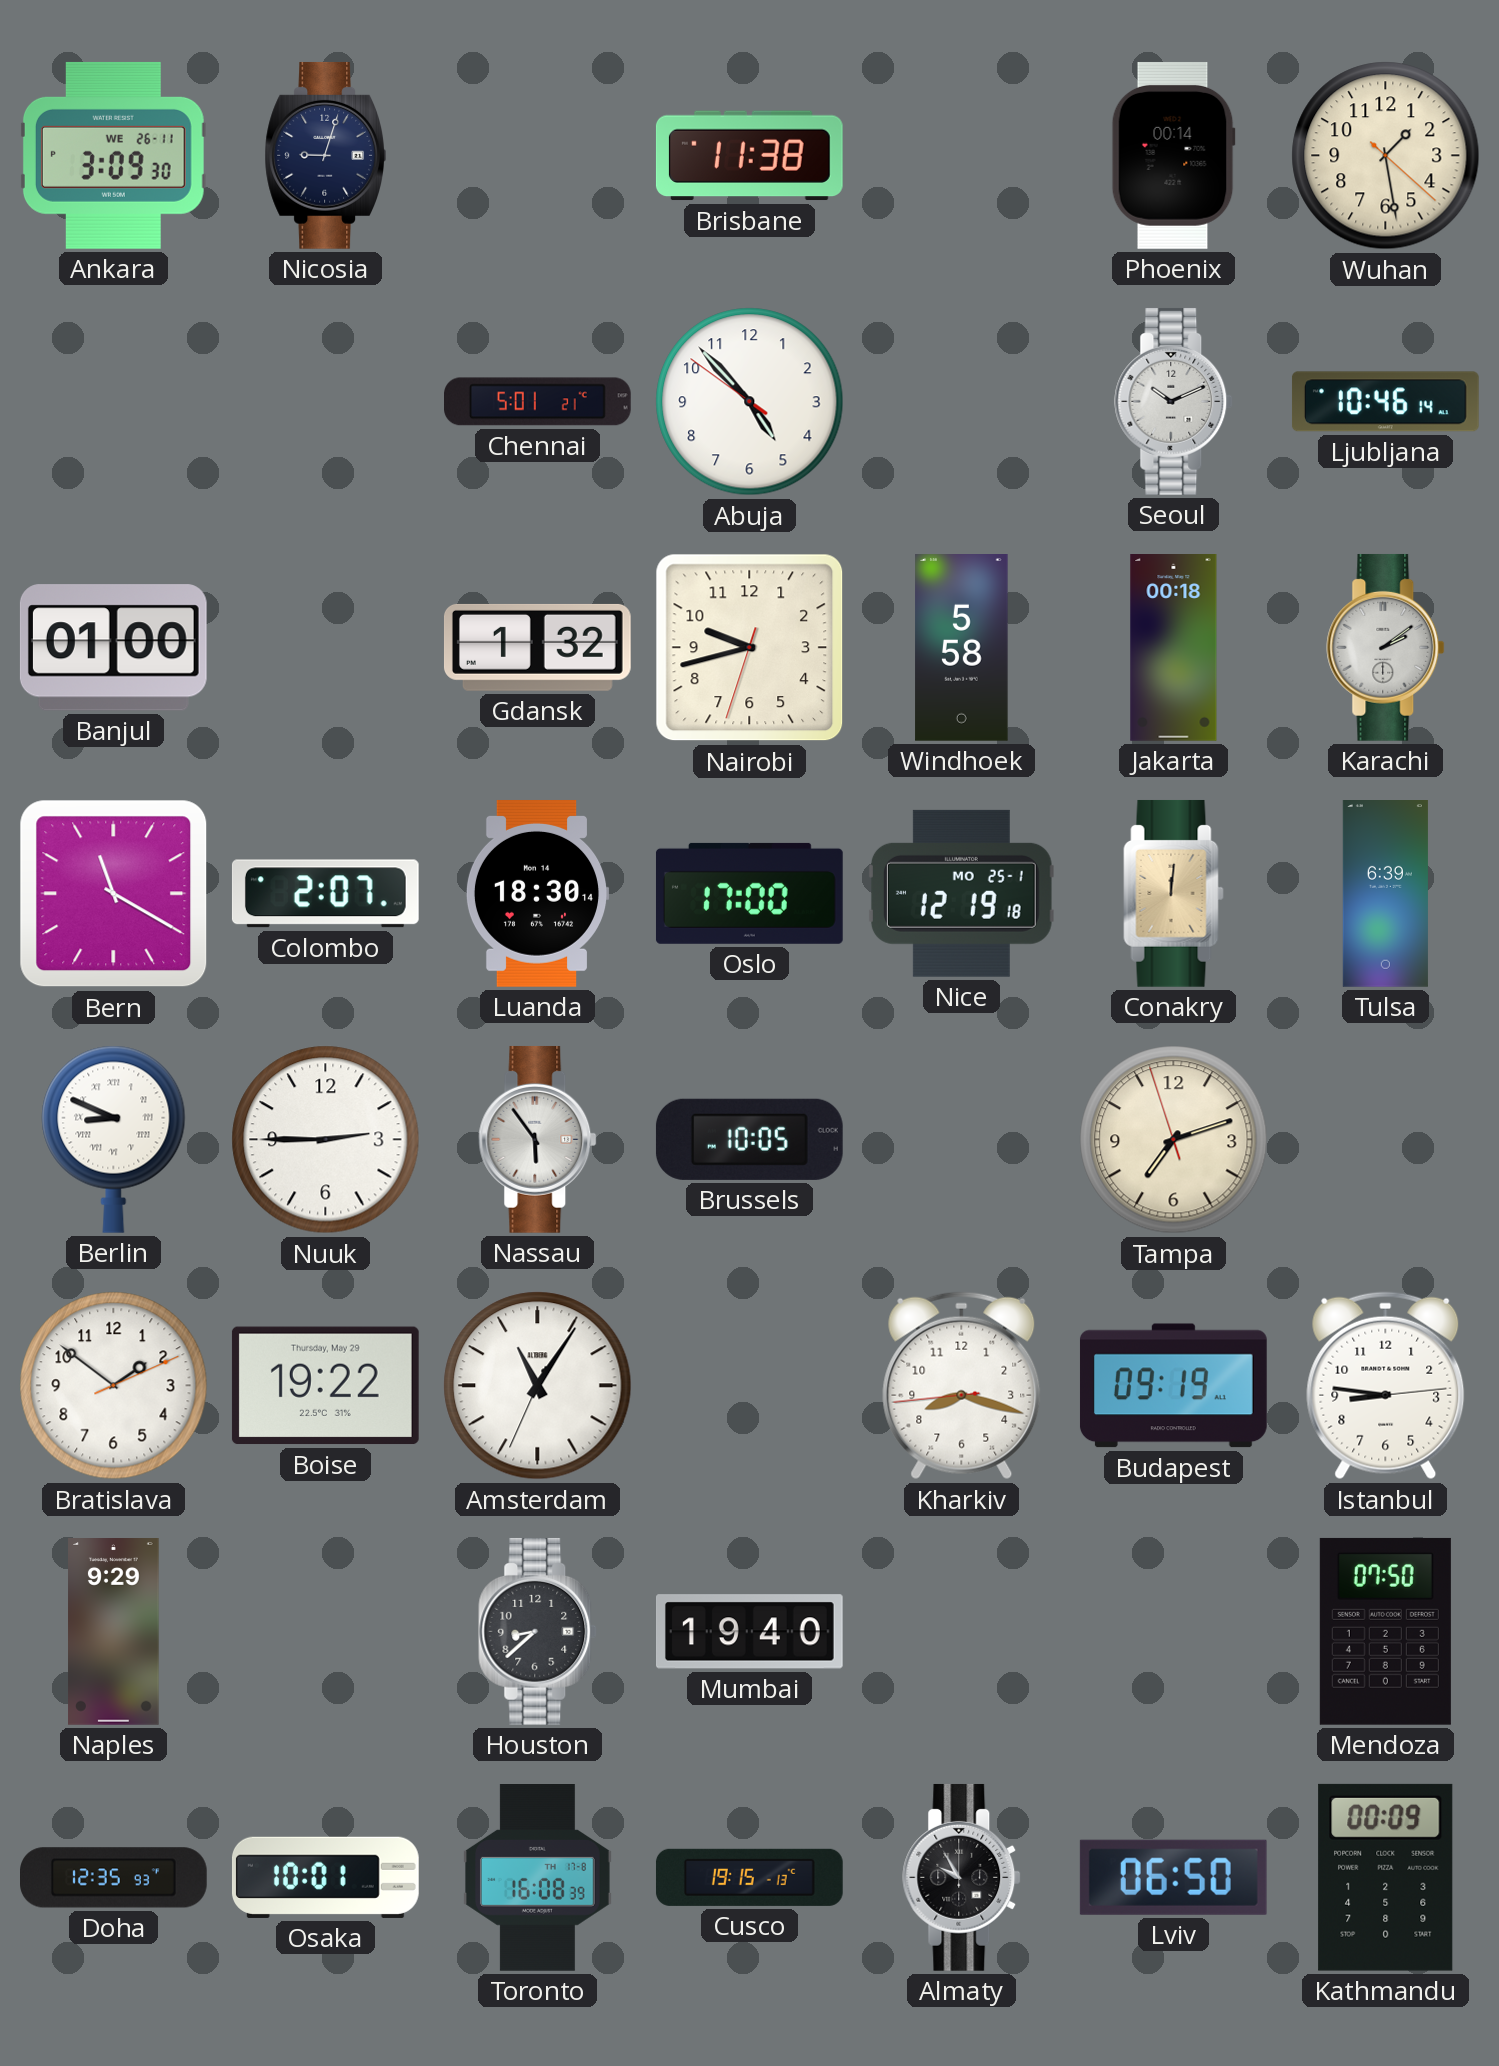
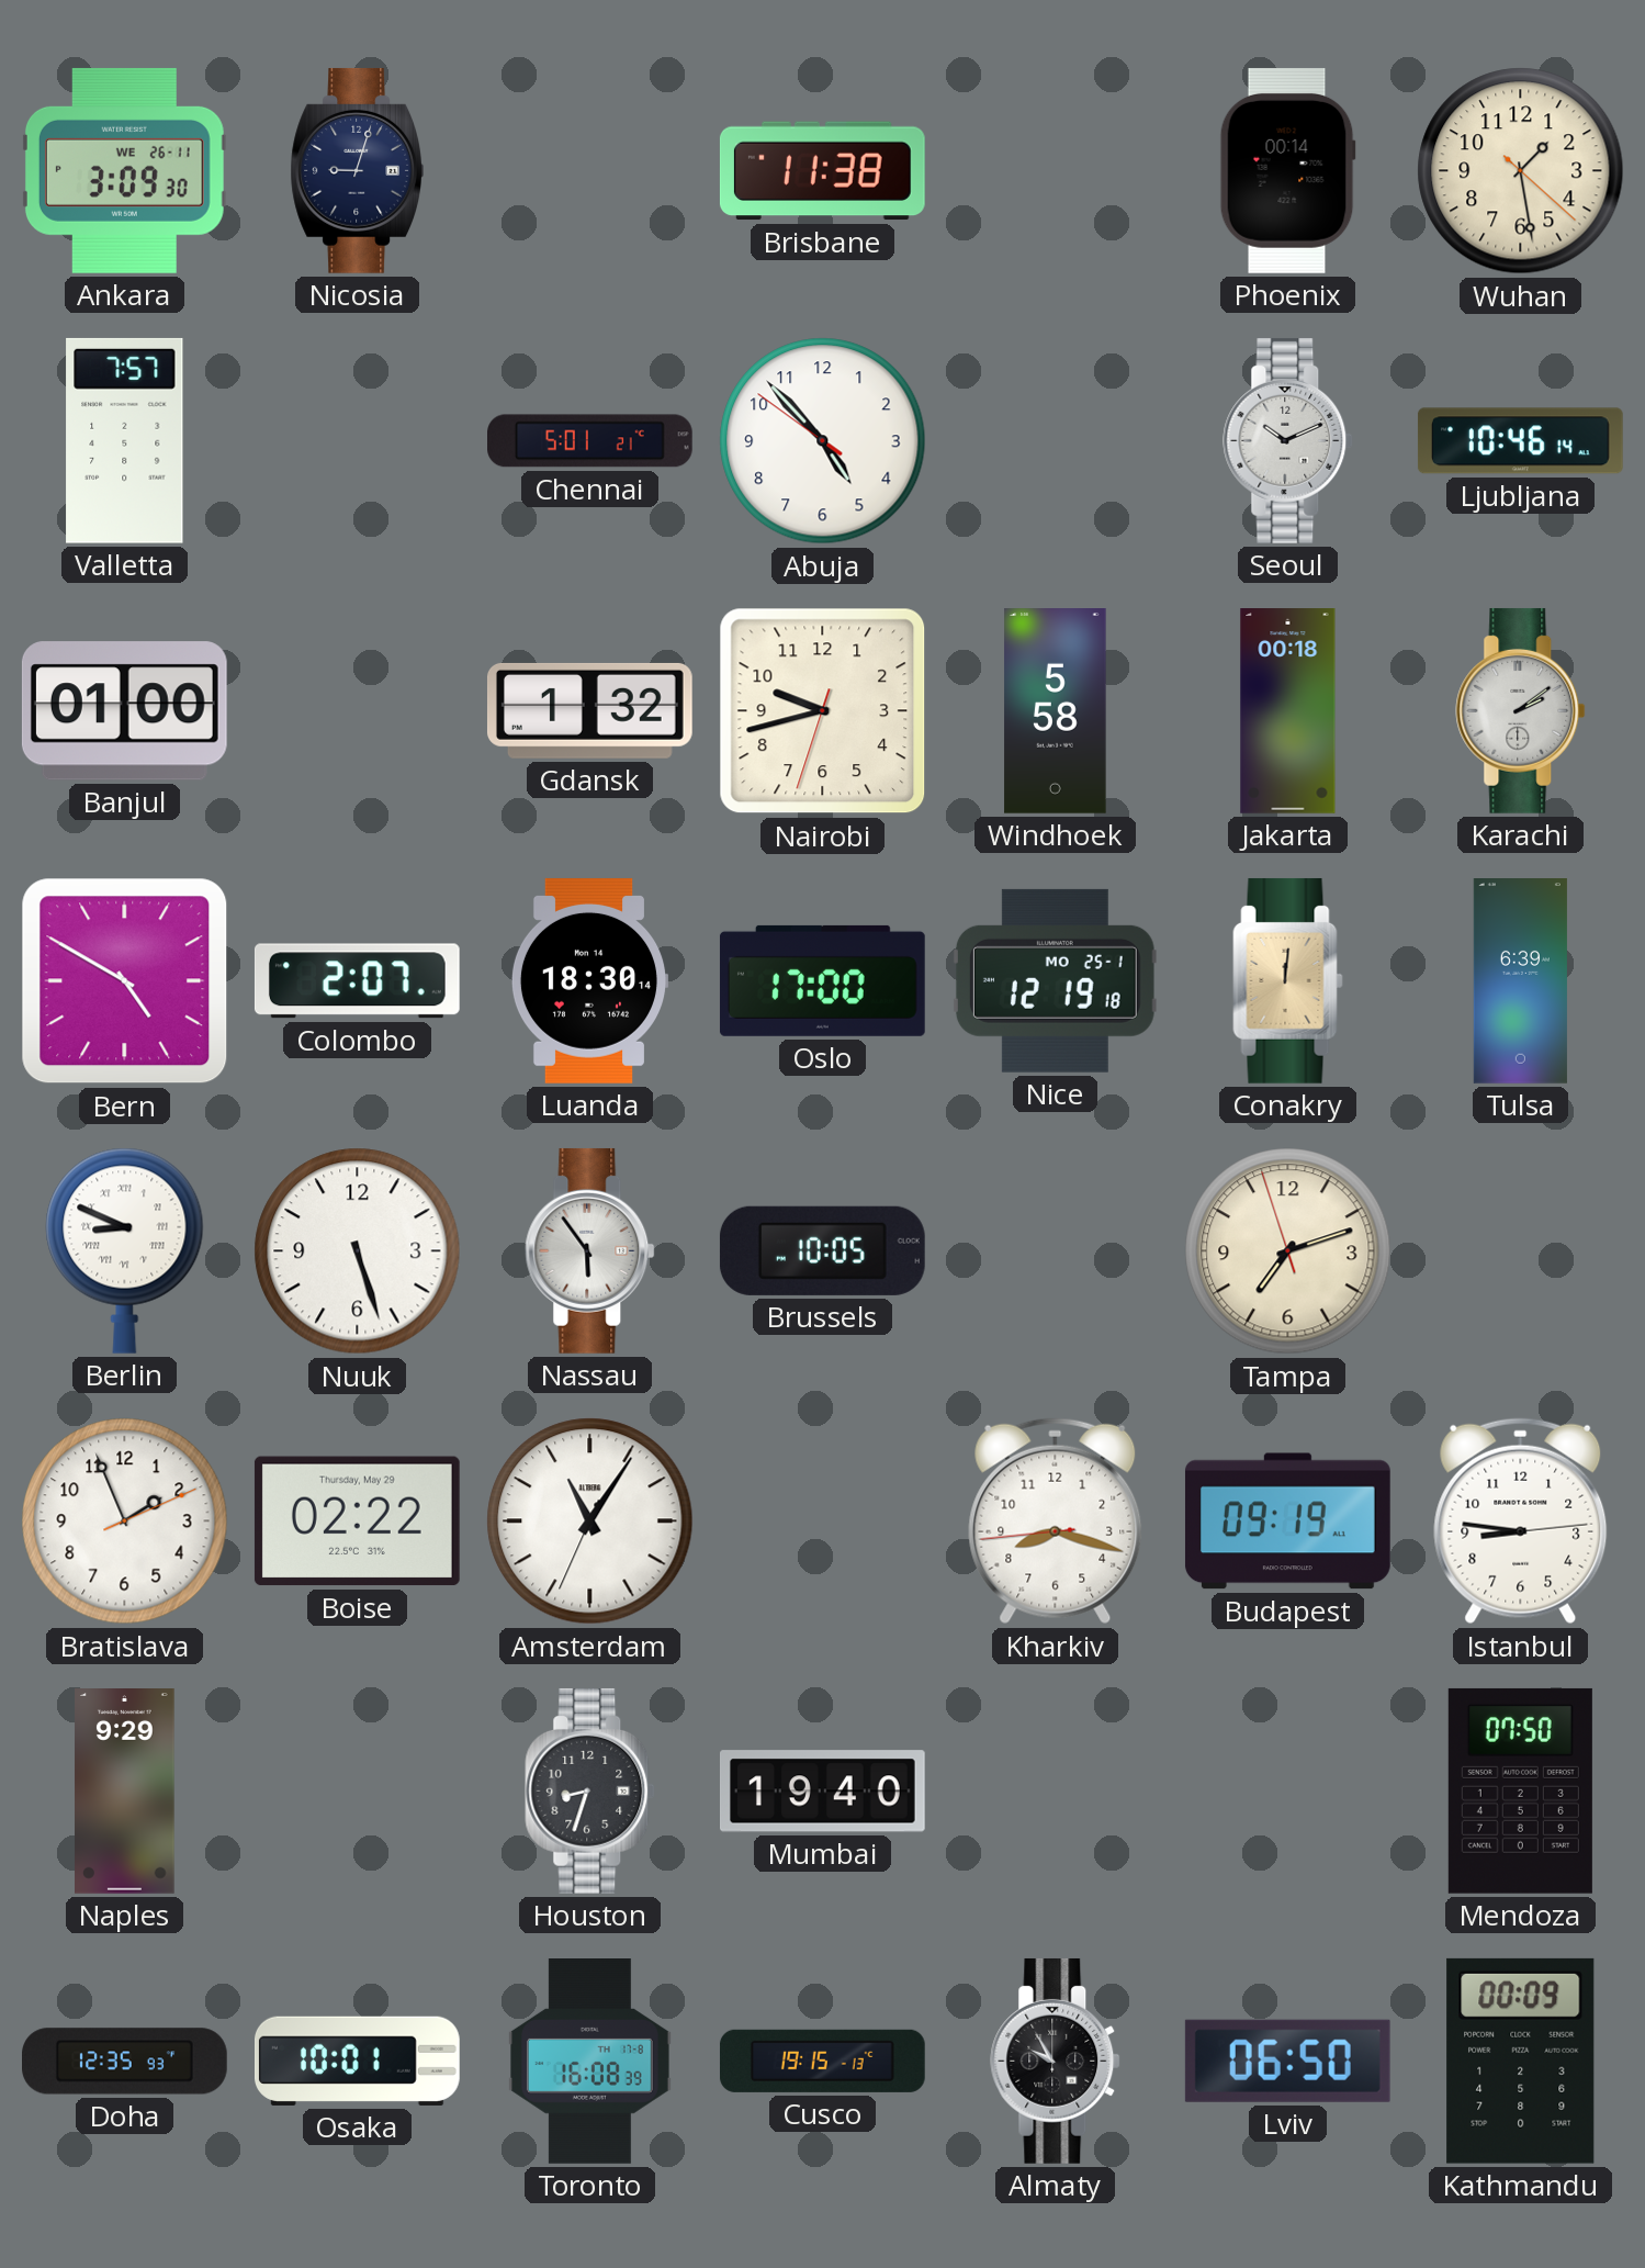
Valletta: none -> 7:57
Bern: 11:20 -> 4:50
Nuuk: 2:45 -> 5:27
Bratislava: 1:51 -> 1:56
Boise: 19:22 -> 02:22
Houston: 8:38 -> 8:33
